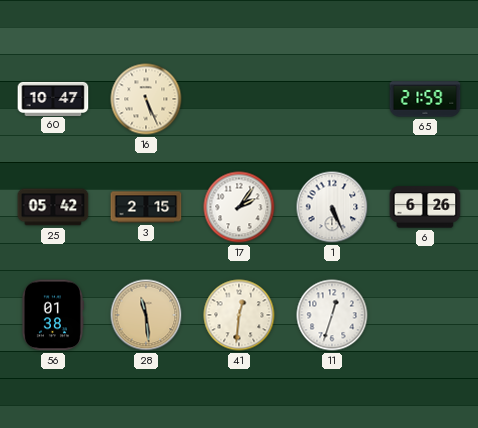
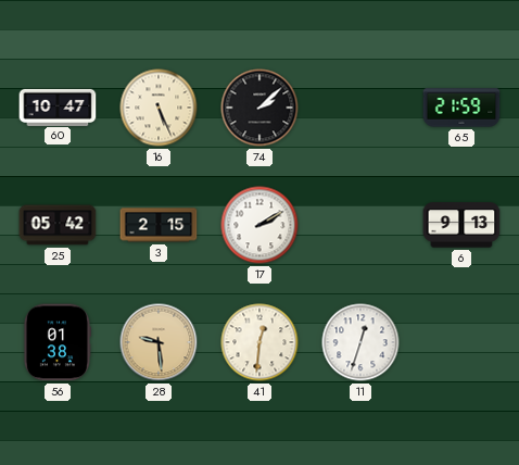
74: none -> 2:08
17: 2:06 -> 2:10
1: 5:26 -> none
6: 6:26 -> 9:13
28: 11:29 -> 9:29
